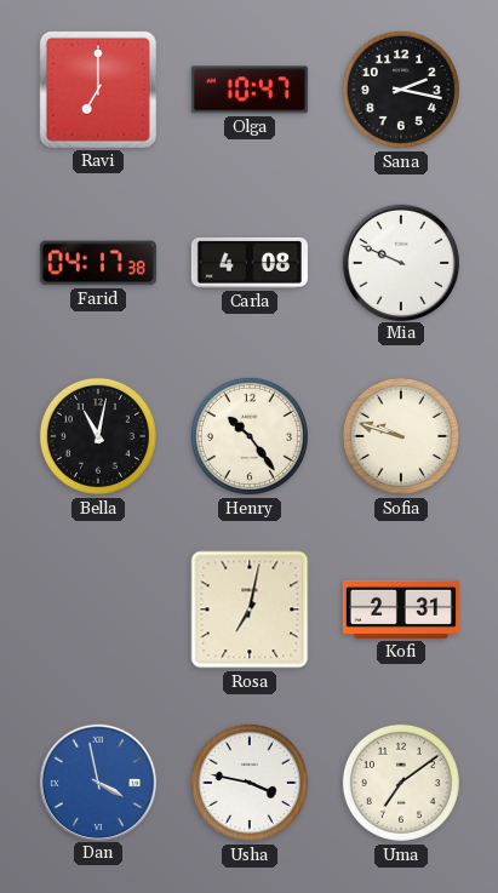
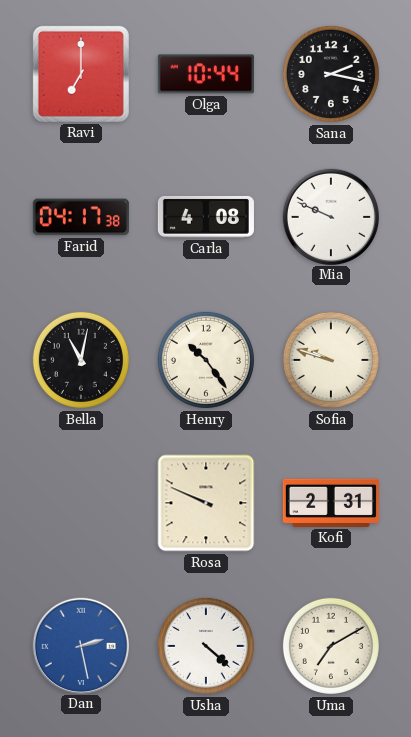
Olga: 10:47 -> 10:44
Rosa: 7:02 -> 9:49
Dan: 3:58 -> 2:28
Usha: 3:47 -> 4:22
Uma: 7:09 -> 7:10
